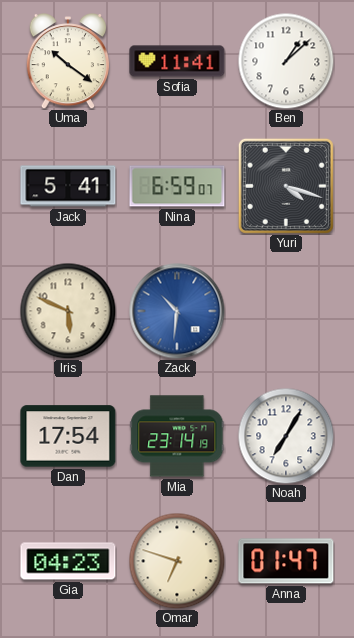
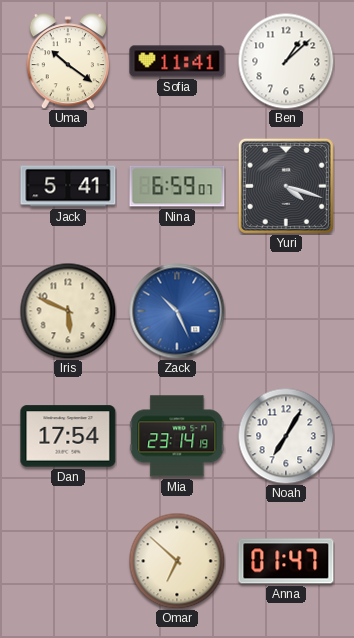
Zack: 10:31 -> 10:26
Gia: 04:23 -> none
Omar: 6:48 -> 6:52
